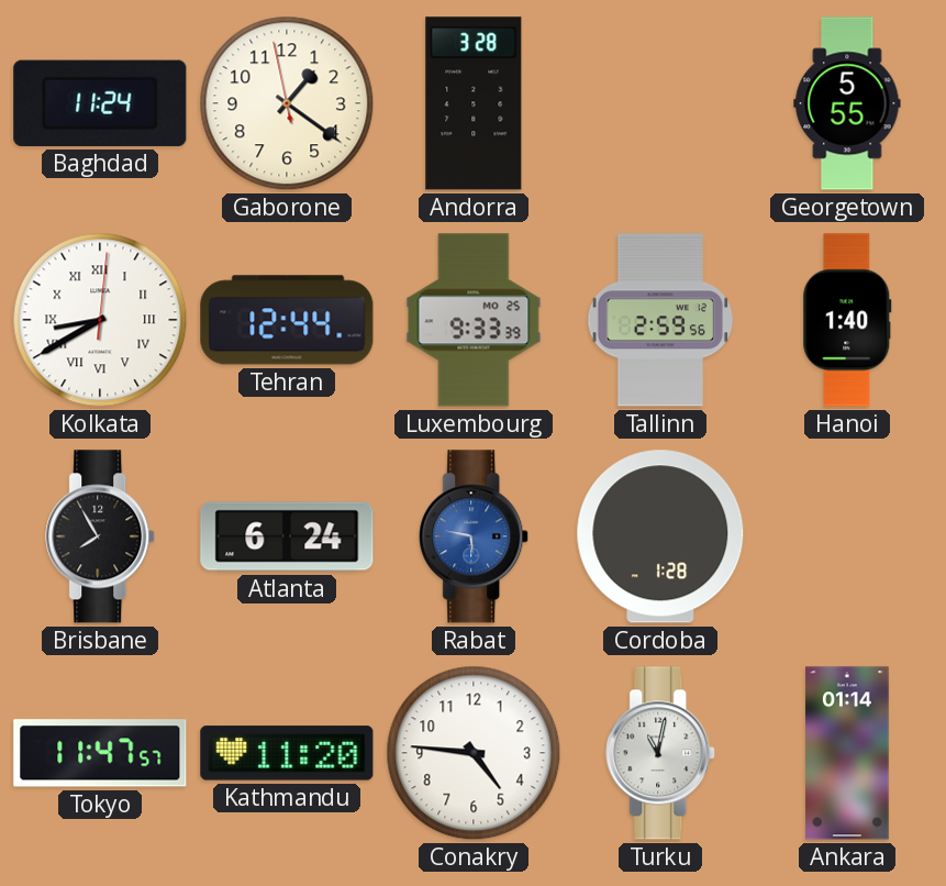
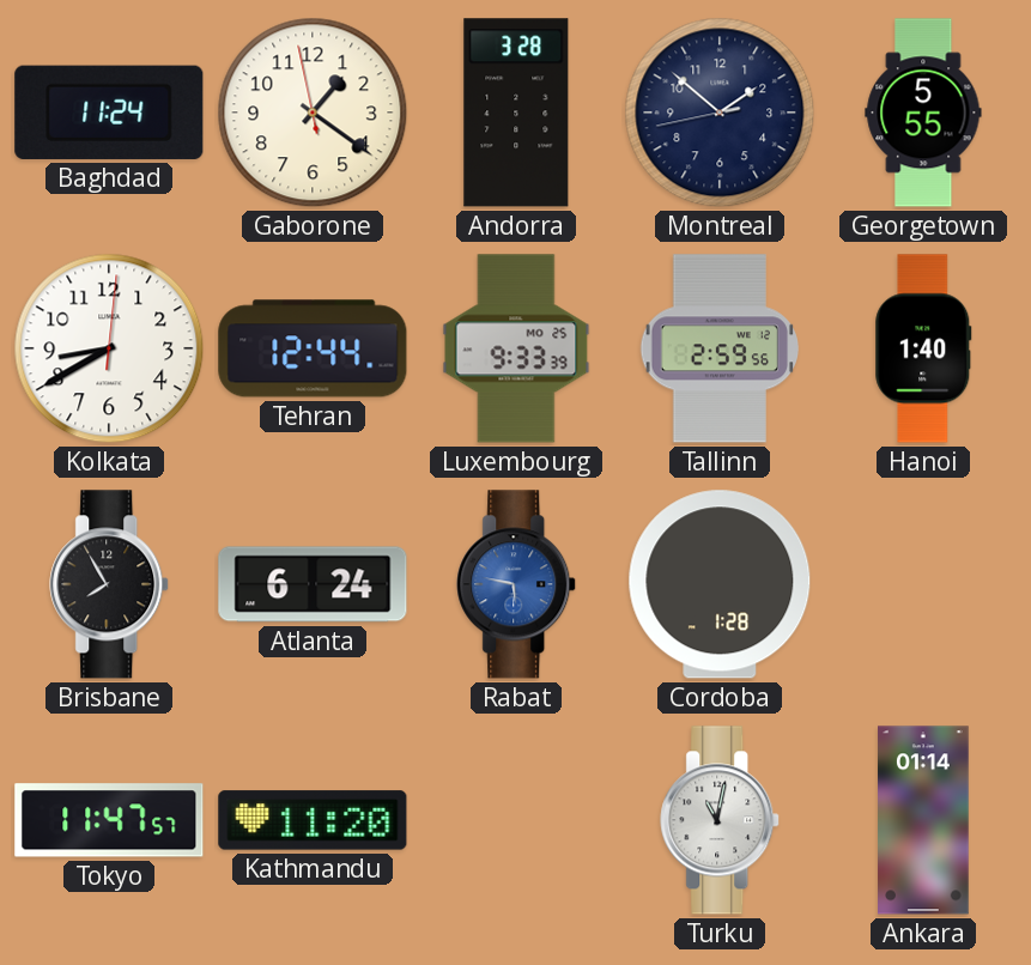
Montreal: none -> 1:51
Kolkata numerals: Roman -> Arabic
Conakry: 4:46 -> none
